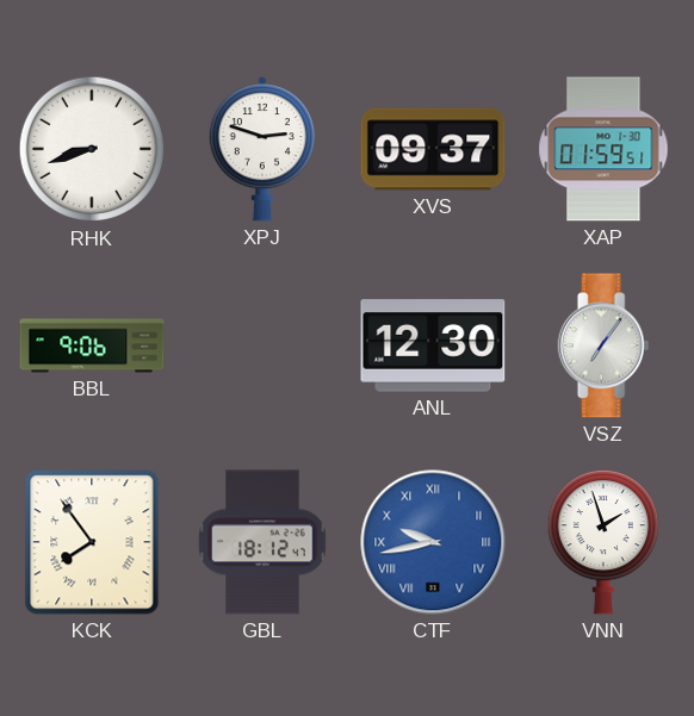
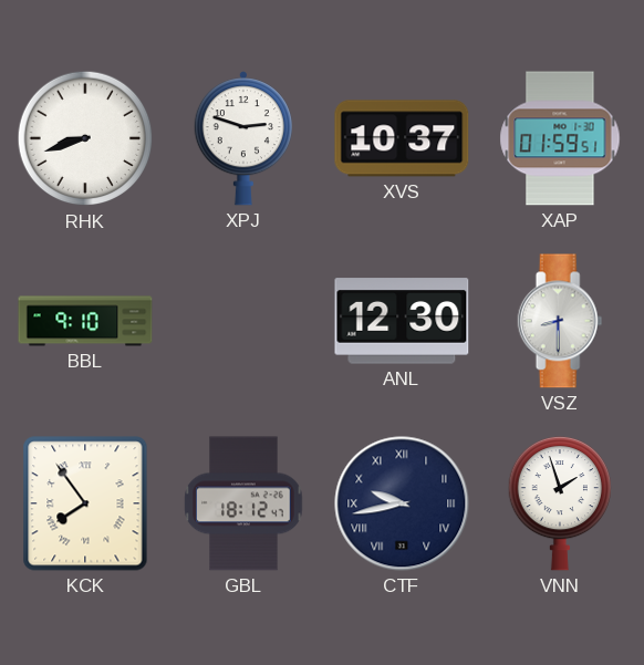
XVS: 09:37 -> 10:37
BBL: 9:06 -> 9:10
VSZ: 7:06 -> 8:30
CTF dial: blue -> navy
